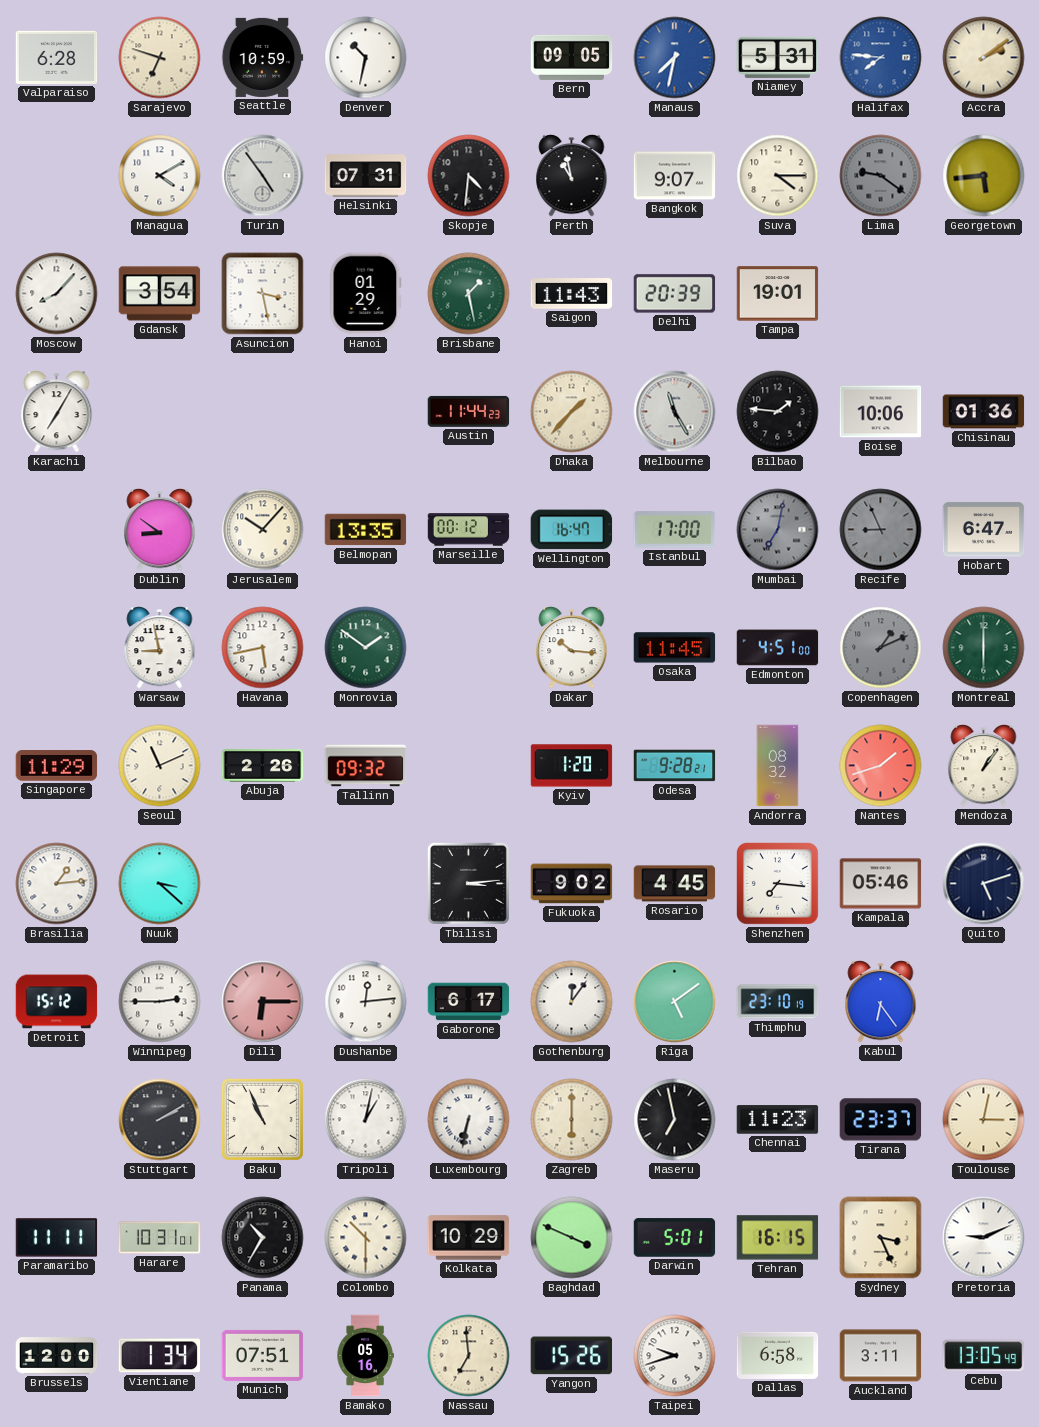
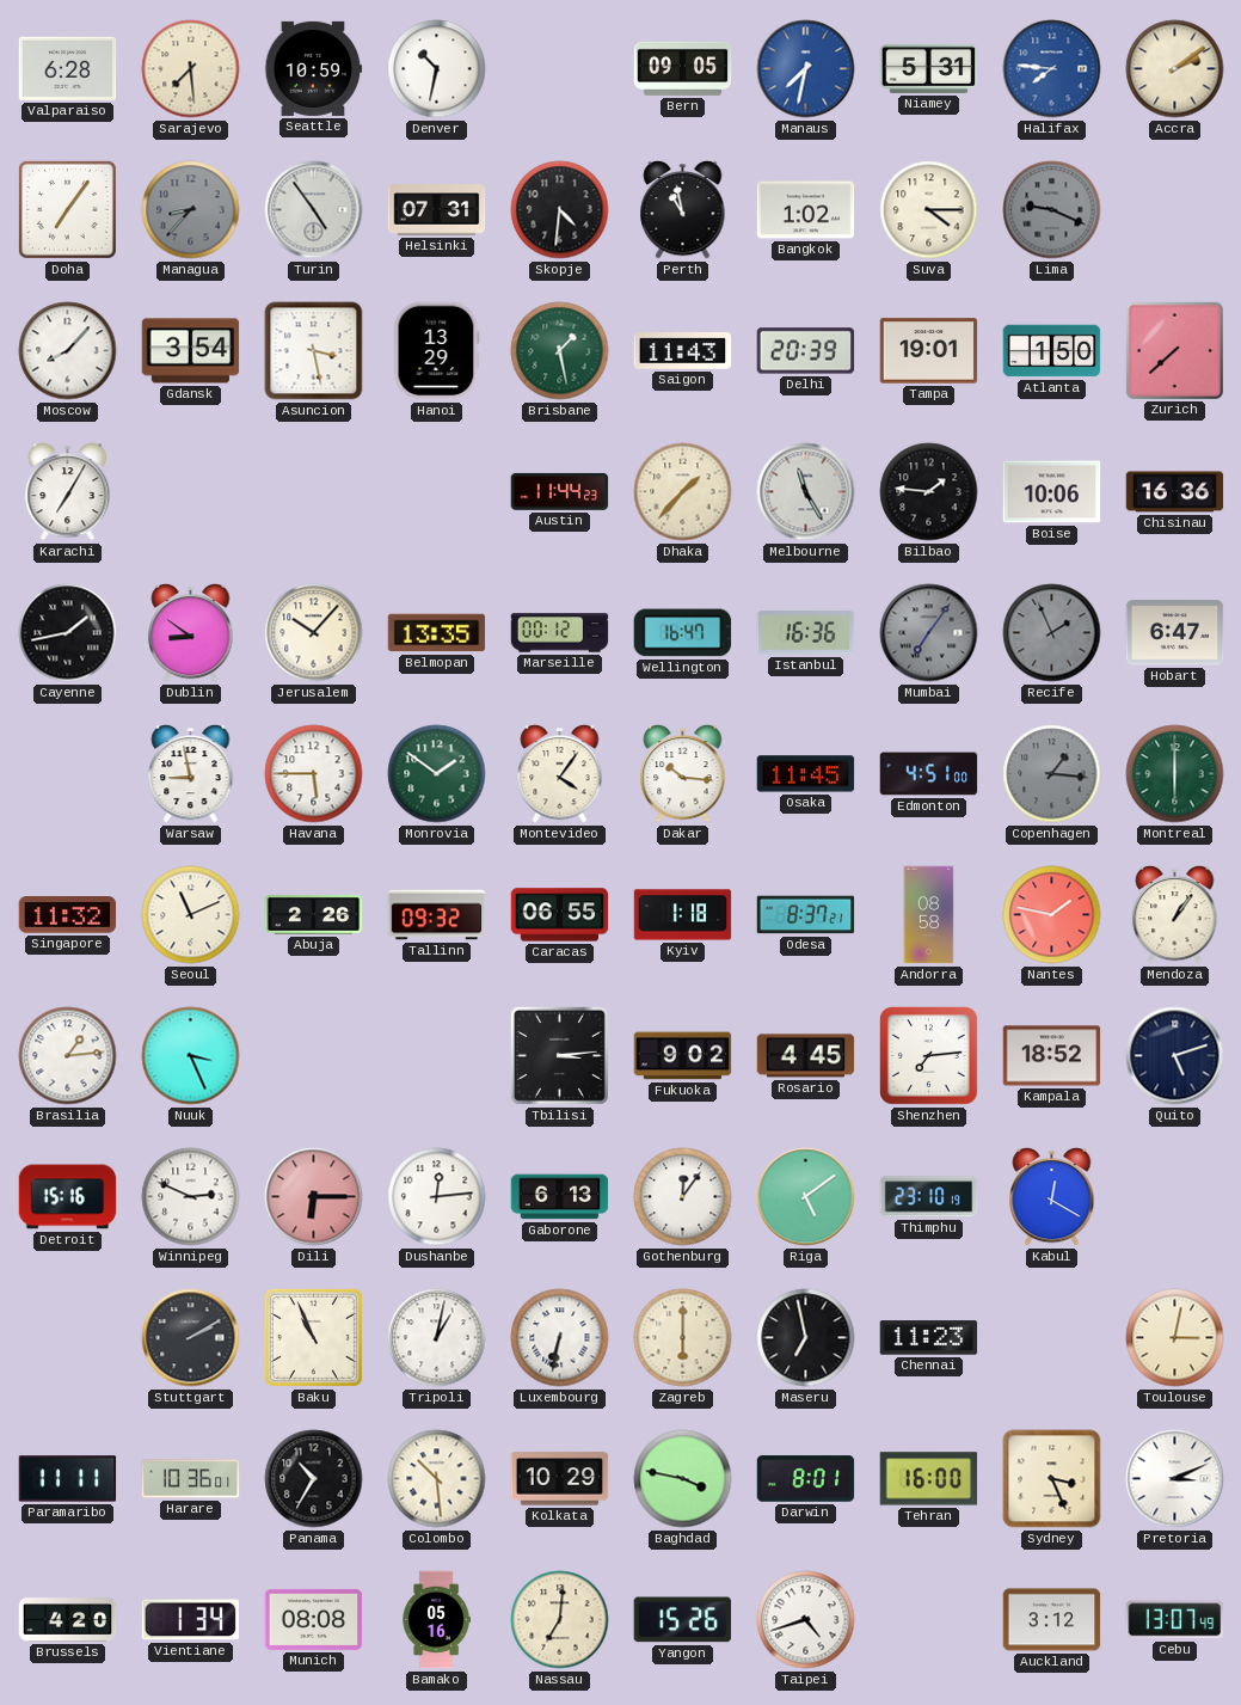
Sarajevo: 6:48 -> 7:29
Doha: none -> 7:06
Managua: 4:10 -> 8:37
Managua dial: white -> grey
Bangkok: 9:07 -> 1:02
Lima: 9:21 -> 9:19
Georgetown: 5:44 -> none
Hanoi: 01:29 -> 13:29
Atlanta: none -> 1:50
Zurich: none -> 7:38
Chisinau: 01:36 -> 16:36
Cayenne: none -> 1:43
Istanbul: 17:00 -> 16:36
Mumbai: 7:02 -> 7:06
Recife: 8:56 -> 1:56
Havana: 5:43 -> 5:45
Montevideo: none -> 4:06
Copenhagen: 1:11 -> 1:16
Singapore: 11:29 -> 11:32
Caracas: none -> 06:55
Kyiv: 1:20 -> 1:18
Odesa: 9:28 -> 8:37
Andorra: 08:32 -> 08:58
Nantes: 1:42 -> 1:47
Nuuk: 3:22 -> 3:26
Shenzhen: 7:16 -> 7:14
Kampala: 05:46 -> 18:52
Detroit: 15:12 -> 15:16
Winnipeg: 2:45 -> 2:49
Gaborone: 6:17 -> 6:13
Kabul: 6:24 -> 12:20
Tirana: 23:37 -> none
Harare: 10:31 -> 10:36
Colombo: 10:30 -> 10:29
Baghdad: 3:49 -> 3:47
Darwin: 5:01 -> 8:01
Tehran: 16:15 -> 16:00
Pretoria: 9:11 -> 3:11
Brussels: 12:00 -> 4:20
Munich: 07:51 -> 08:08
Nassau: 6:59 -> 7:01
Taipei: 9:42 -> 4:42
Dallas: 6:58 -> none
Auckland: 3:11 -> 3:12
Cebu: 13:05 -> 13:07
